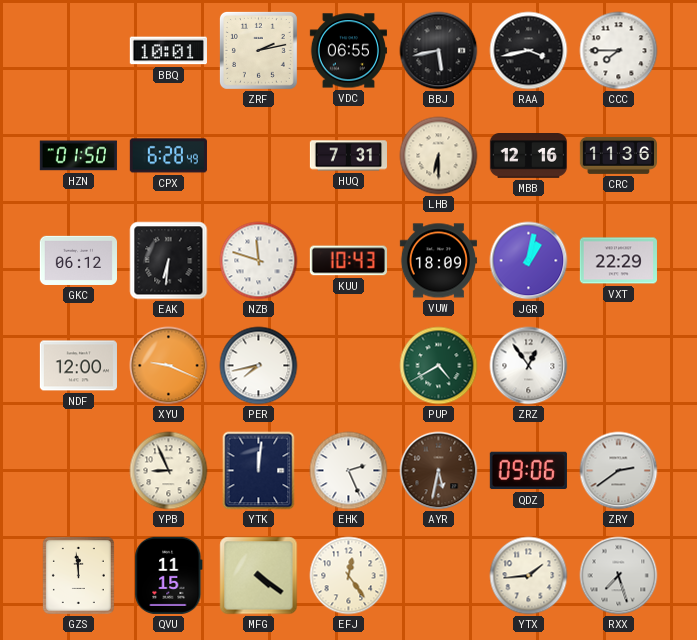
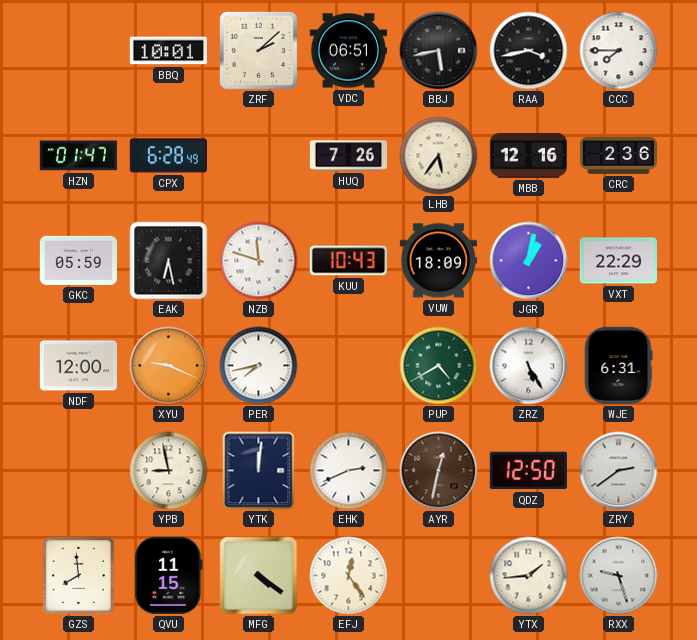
ZRF: 2:13 -> 2:08
VDC: 06:55 -> 06:51
HZN: 01:50 -> 01:47
HUQ: 7:31 -> 7:26
LHB: 6:30 -> 5:36
CRC: 11:36 -> 2:36
GKC: 06:12 -> 05:59
EAK: 6:31 -> 6:28
ZRZ: 12:54 -> 5:25
WJE: none -> 6:31
YPB: 8:56 -> 8:58
EHK: 2:26 -> 2:41
AYR: 5:32 -> 12:32
QDZ: 09:06 -> 12:50
GZS: 11:59 -> 7:59
RXX: 7:27 -> 9:27
